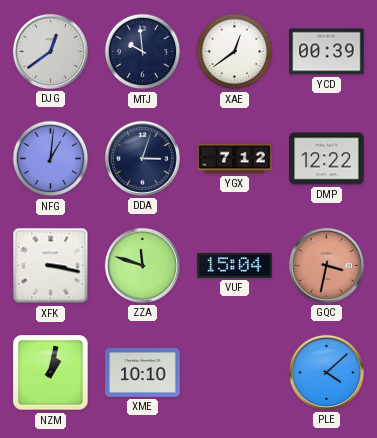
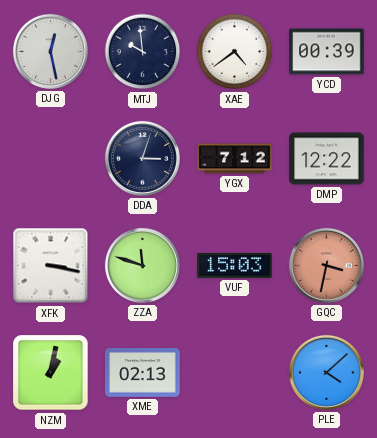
DJG: 12:39 -> 12:28
XAE: 12:39 -> 4:39
NFG: 1:01 -> none
VUF: 15:04 -> 15:03
XME: 10:10 -> 02:13
